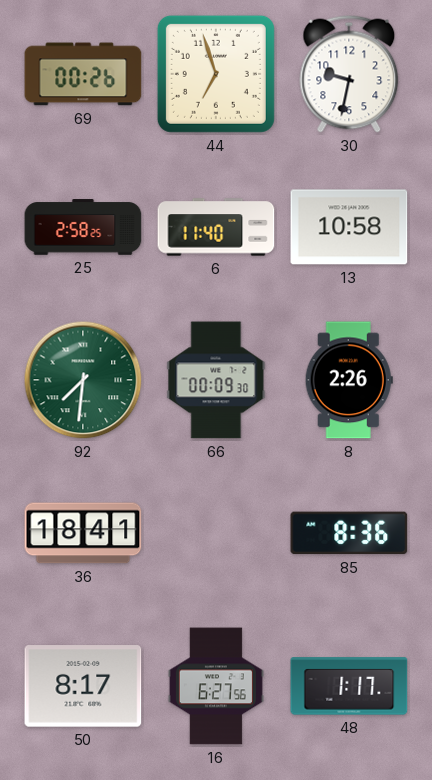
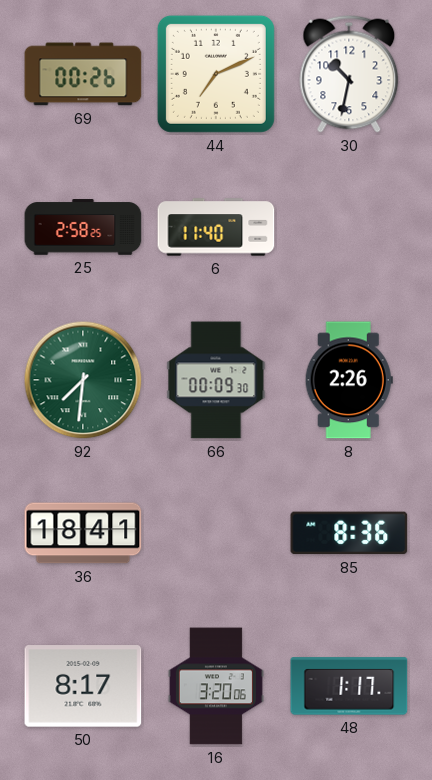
44: 6:57 -> 7:11
30: 9:32 -> 10:32
13: 10:58 -> none
16: 6:27 -> 3:20
